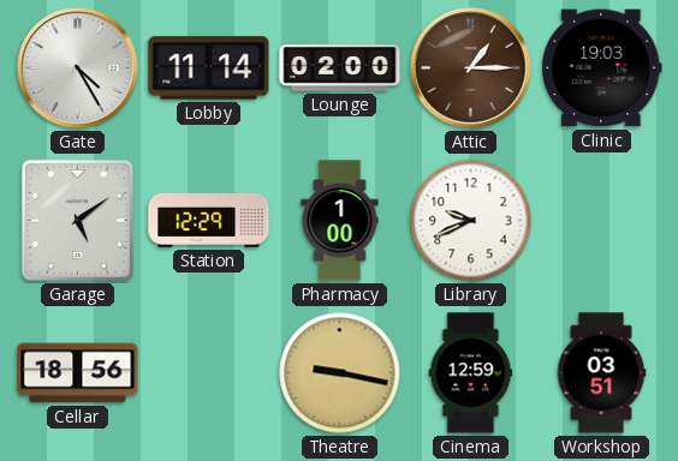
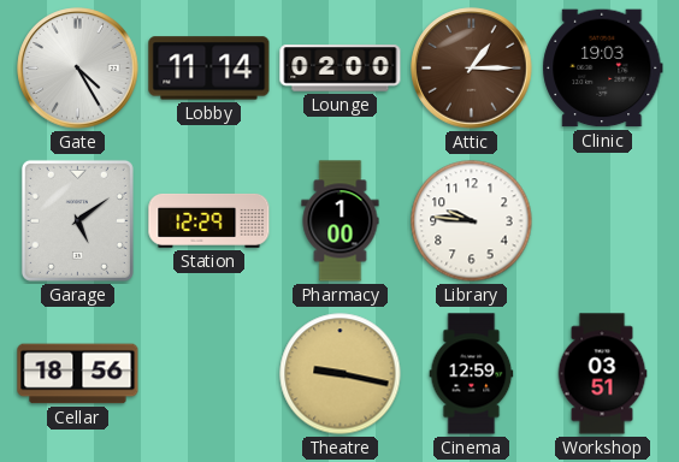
Library: 9:41 -> 9:46
